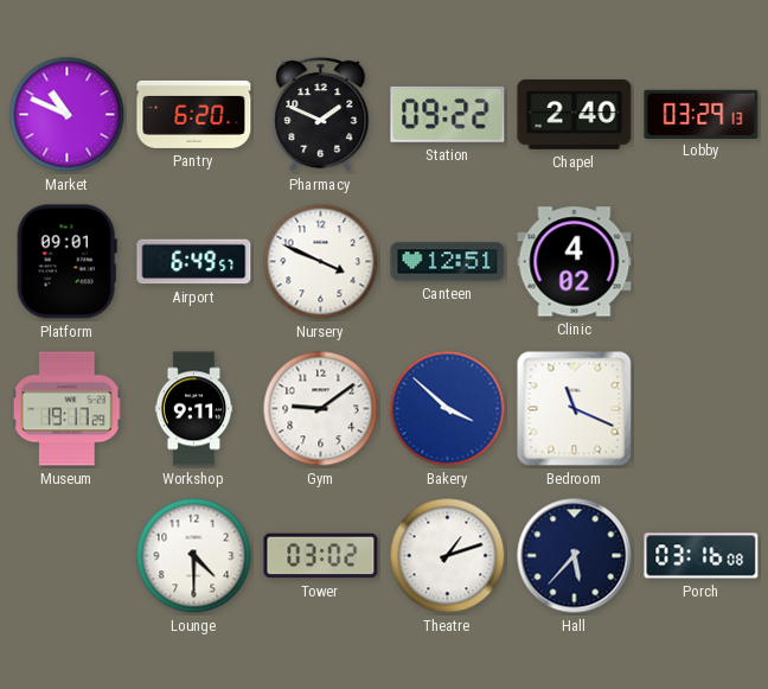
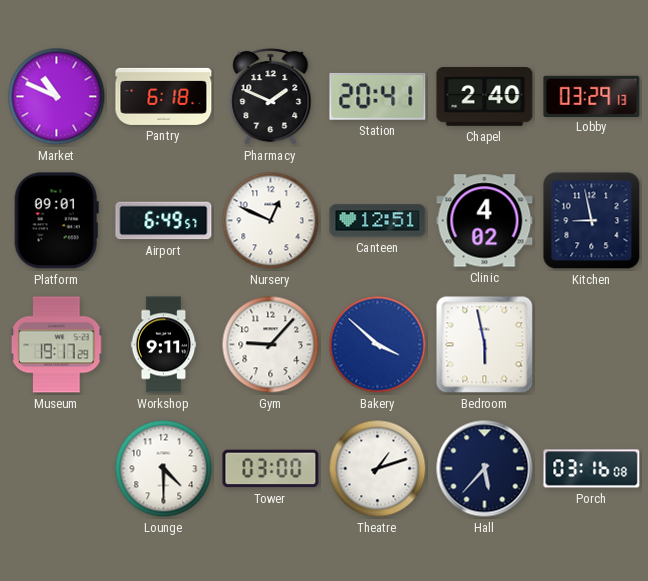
Pantry: 6:20 -> 6:18
Station: 09:22 -> 20:41
Nursery: 3:49 -> 12:49
Kitchen: none -> 8:58
Gym: 9:09 -> 9:07
Bedroom: 11:19 -> 5:58
Tower: 03:02 -> 03:00
